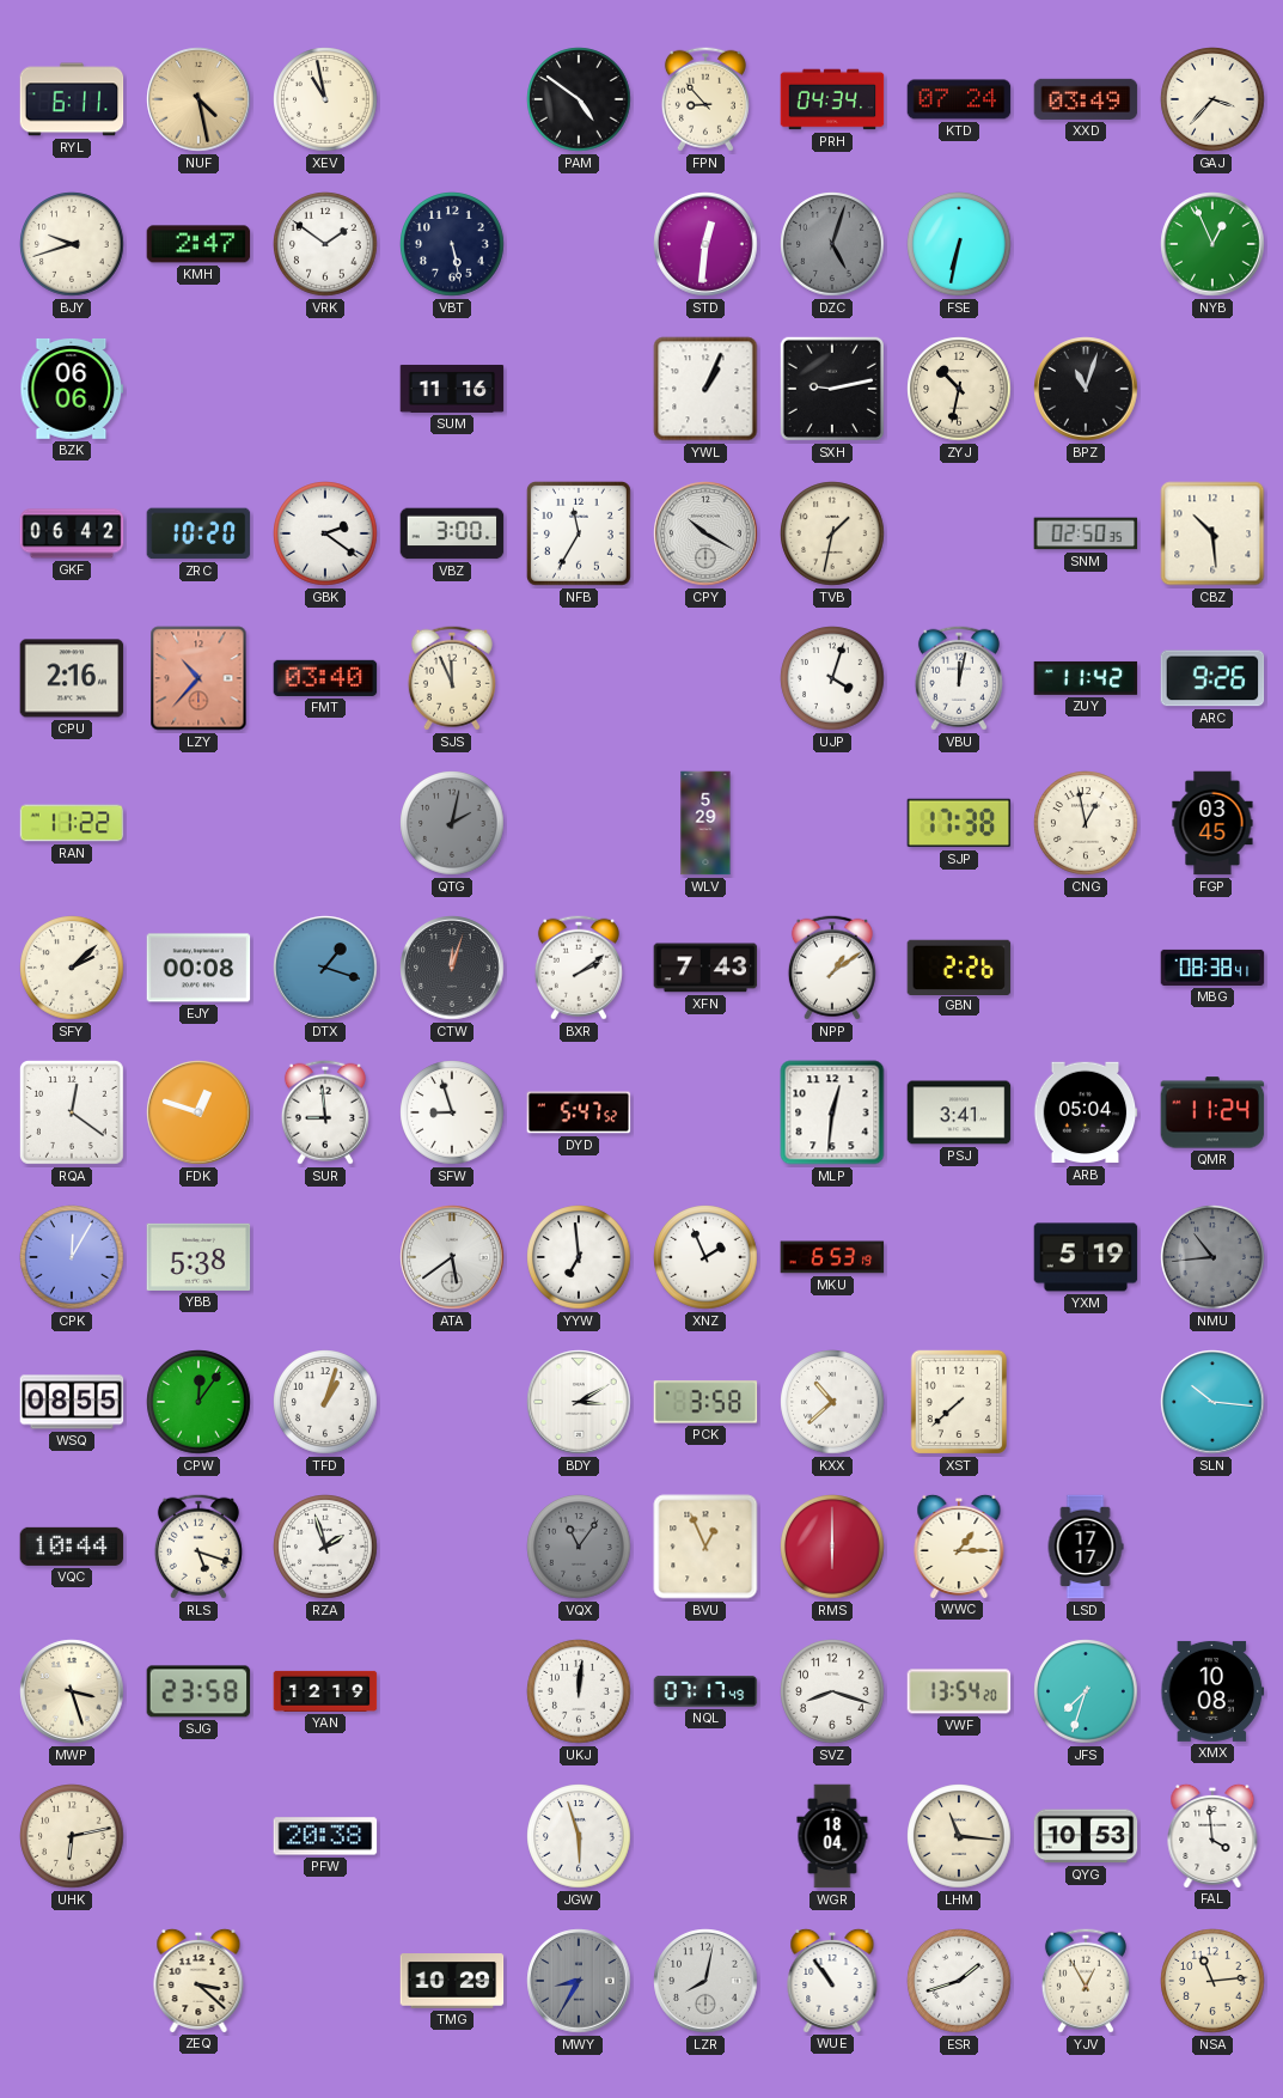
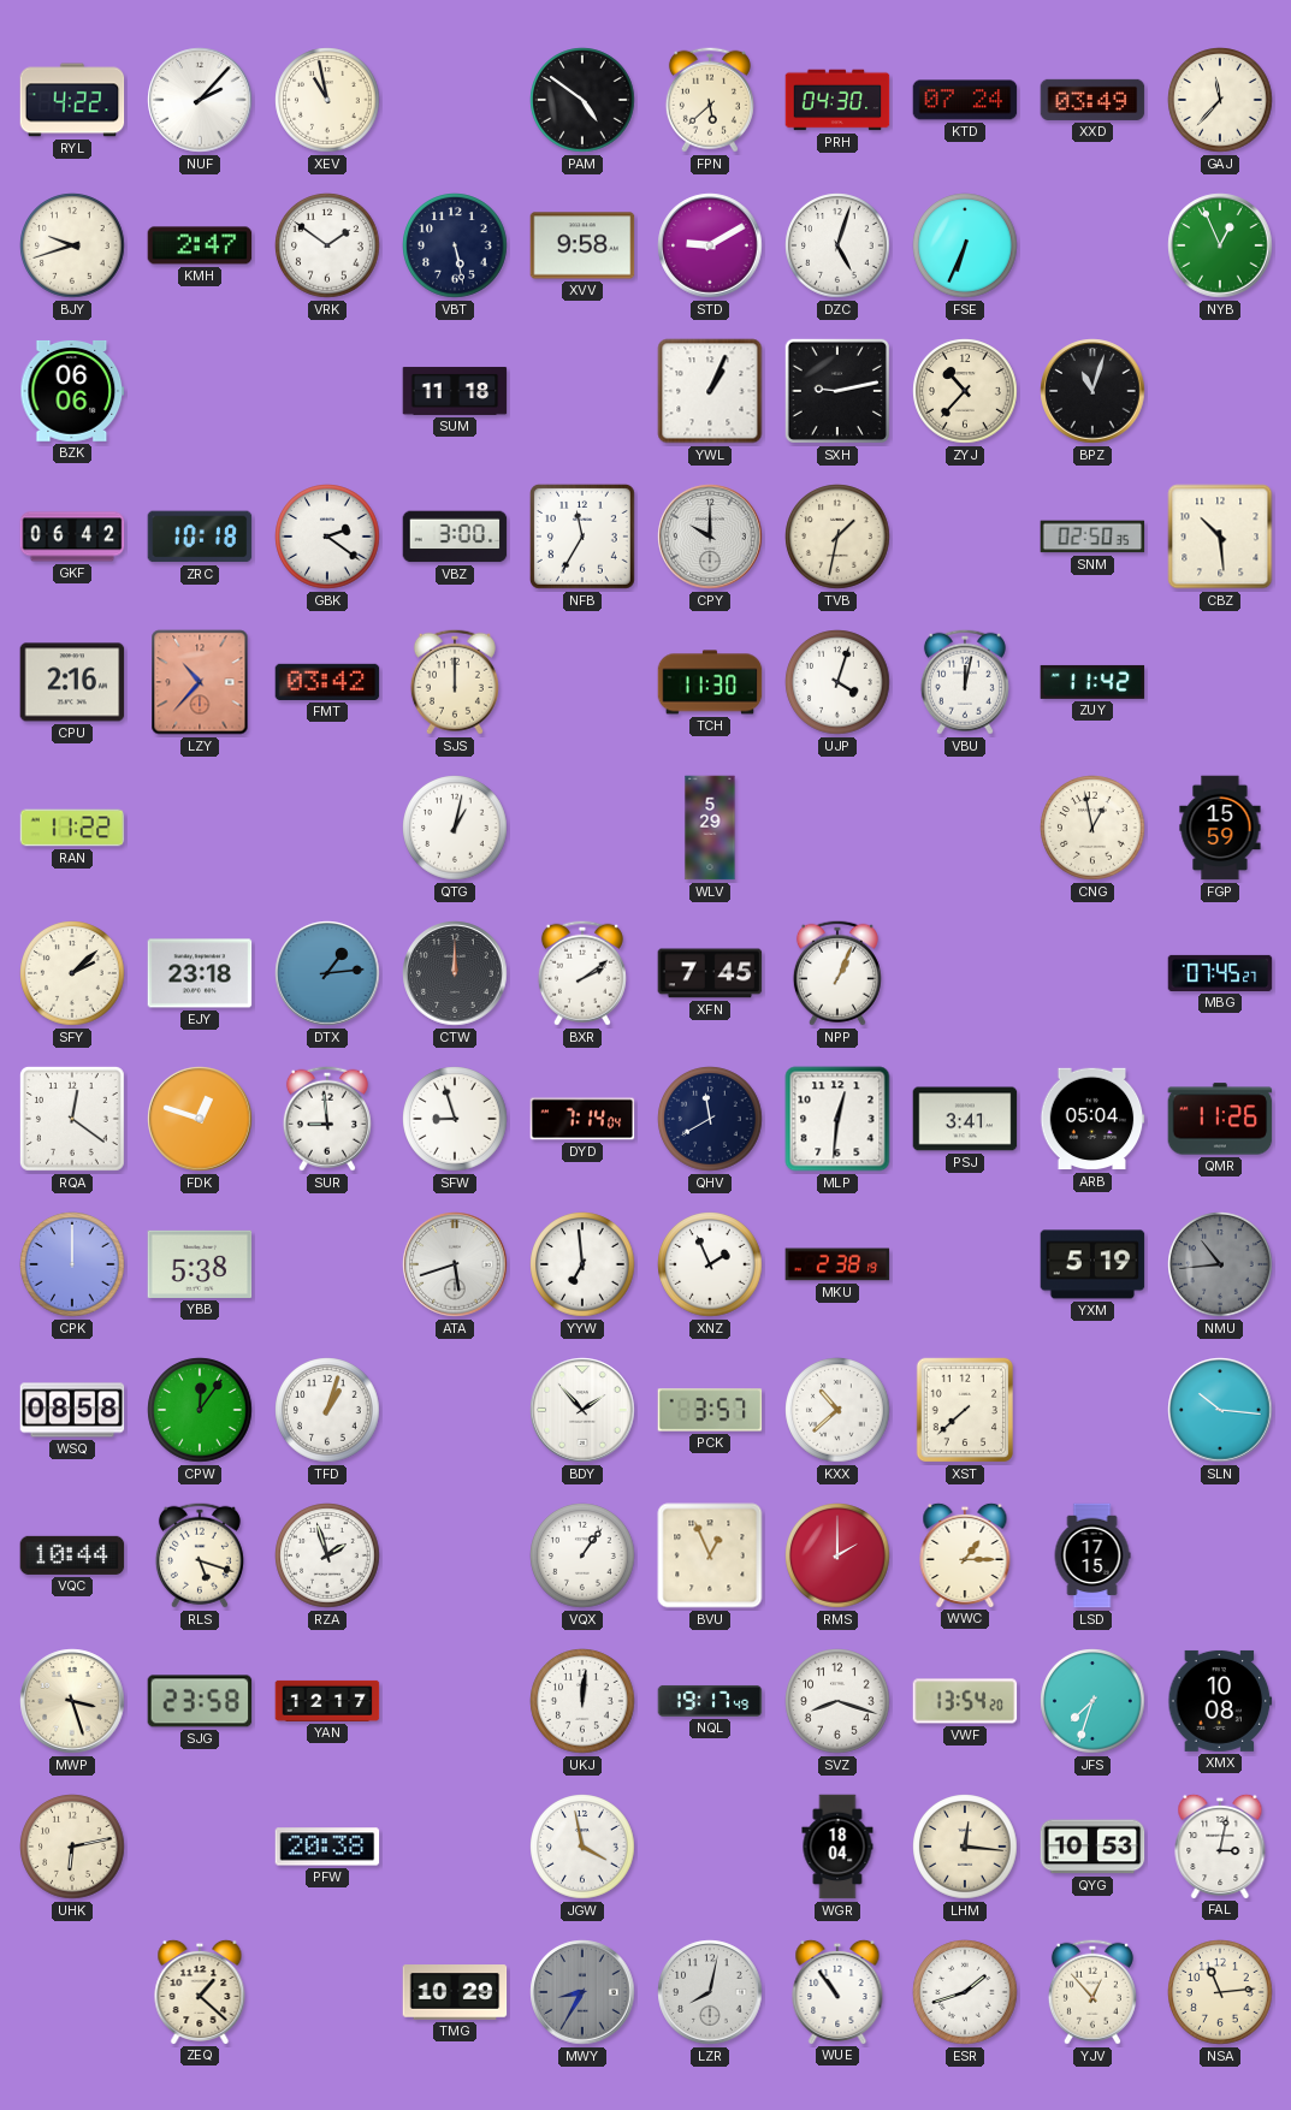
RYL: 6:11 -> 4:22
NUF: 4:28 -> 2:07
NUF dial: champagne -> white
FPN: 8:53 -> 5:38
PRH: 04:34 -> 04:30
GAJ: 3:37 -> 11:37
XVV: none -> 9:58
STD: 12:31 -> 9:10
DZC dial: grey -> white
FSE: 6:32 -> 6:34
SUM: 11:16 -> 11:18
ZYJ: 10:32 -> 10:37
ZRC: 10:20 -> 10:18
CPY: 10:20 -> 10:00
FMT: 03:40 -> 03:42
SJS: 11:56 -> 12:00
TCH: none -> 11:30
ARC: 9:26 -> none
QTG: 2:02 -> 1:02
QTG dial: grey -> white
SJP: 17:38 -> none
FGP: 03:45 -> 15:59
EJY: 00:08 -> 23:18
DTX: 1:18 -> 1:14
CTW: 12:03 -> 12:00
XFN: 7:43 -> 7:45
NPP: 1:09 -> 1:04
GBN: 2:26 -> none
MBG: 08:38 -> 07:45
DYD: 5:47 -> 7:14
QHV: none -> 11:40
QMR: 11:24 -> 11:26
CPK: 12:05 -> 12:00
ATA: 5:39 -> 5:42
MKU: 6:53 -> 2:38
WSQ: 08:55 -> 08:58
BDY: 3:10 -> 1:53
PCK: 3:58 -> 3:57
VQX: 11:06 -> 1:06
VQX dial: grey -> white
RMS: 6:00 -> 2:00
LSD: 17:17 -> 17:15
YAN: 12:19 -> 12:17
NQL: 07:17 -> 19:17
JGW: 5:57 -> 3:58
LHM: 11:16 -> 12:16
FAL: 3:59 -> 3:02
ZEQ: 3:22 -> 1:22
YJV: 12:55 -> 12:53
